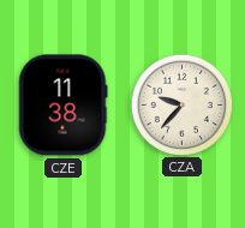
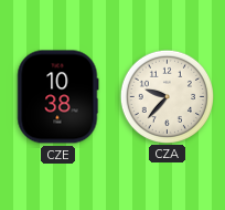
CZE: 11:38 -> 10:38
